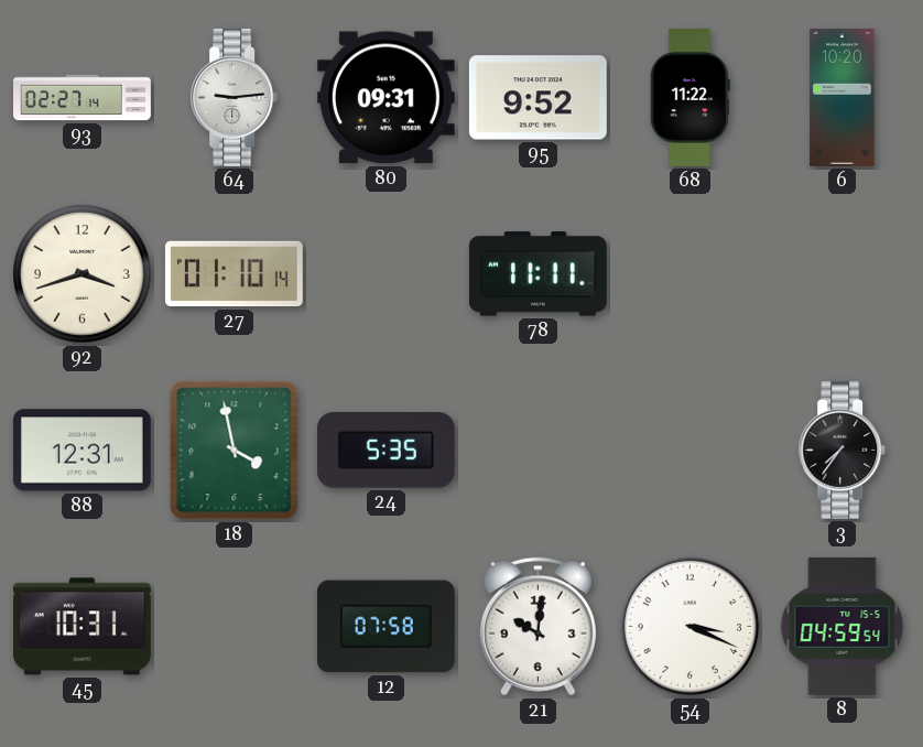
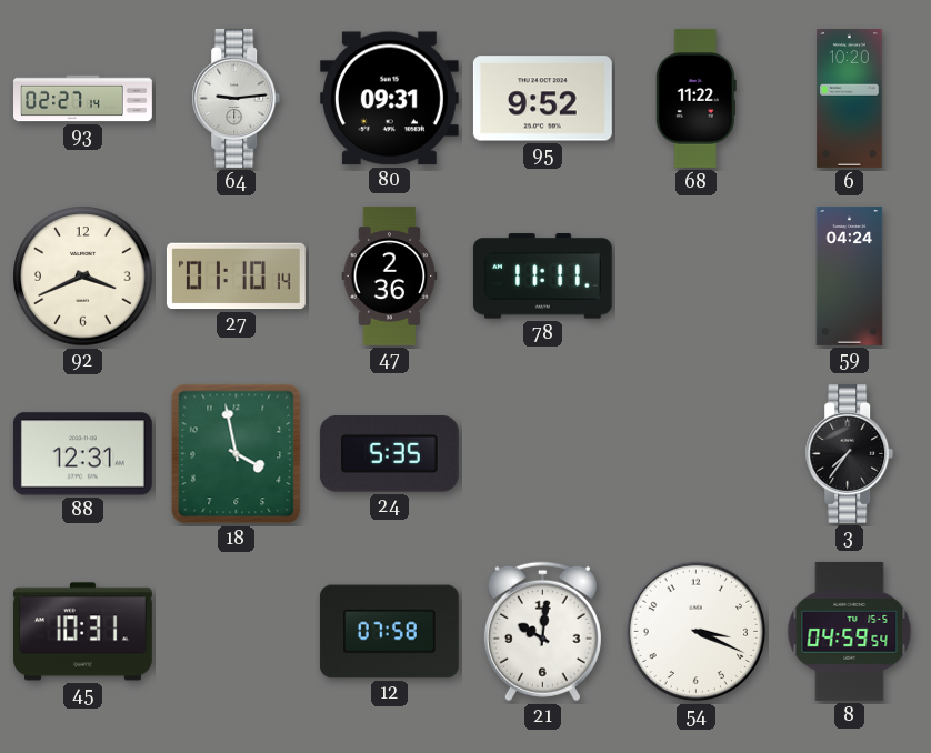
92: 3:42 -> 3:41
47: none -> 2:36
59: none -> 04:24
